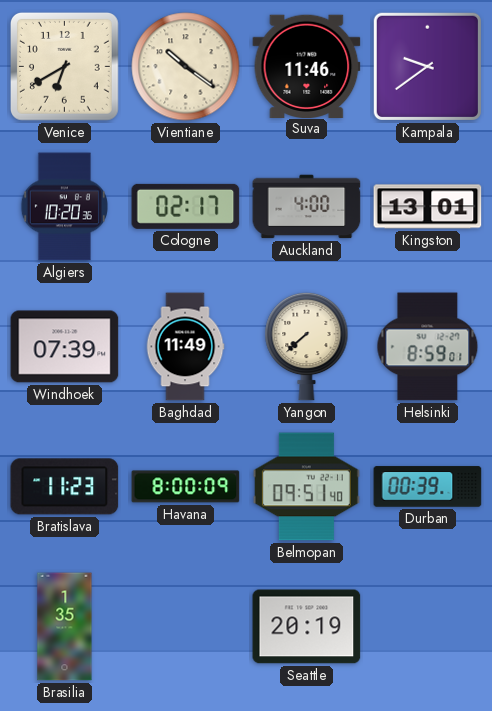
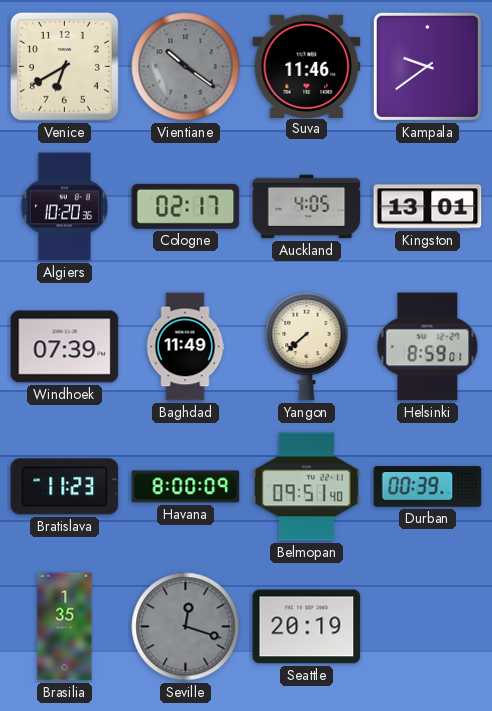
Vientiane dial: cream -> grey
Auckland: 4:00 -> 4:05
Seville: none -> 12:18
